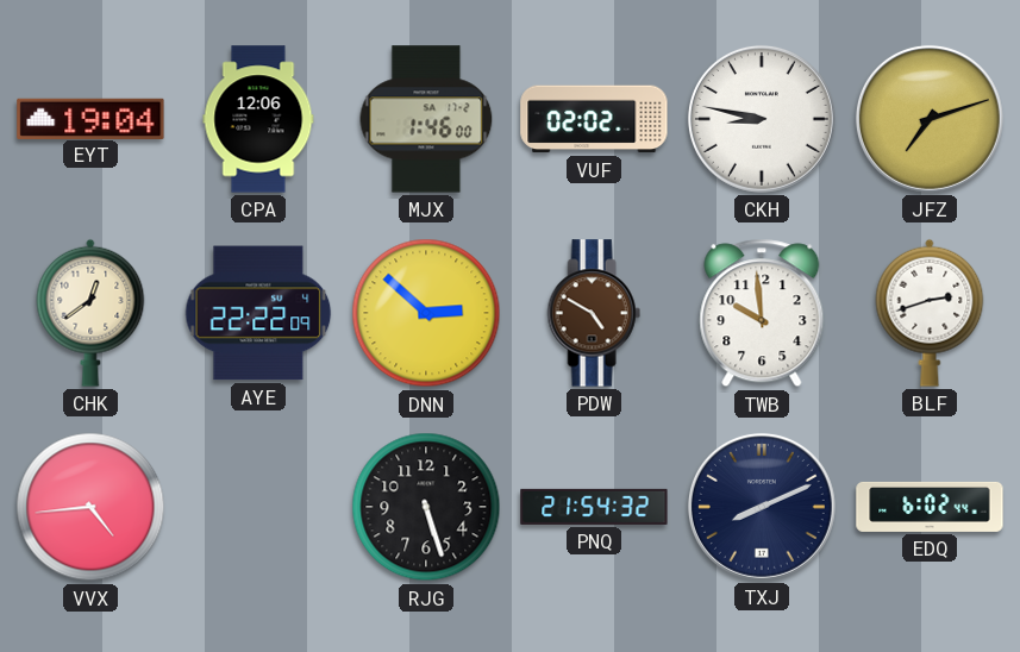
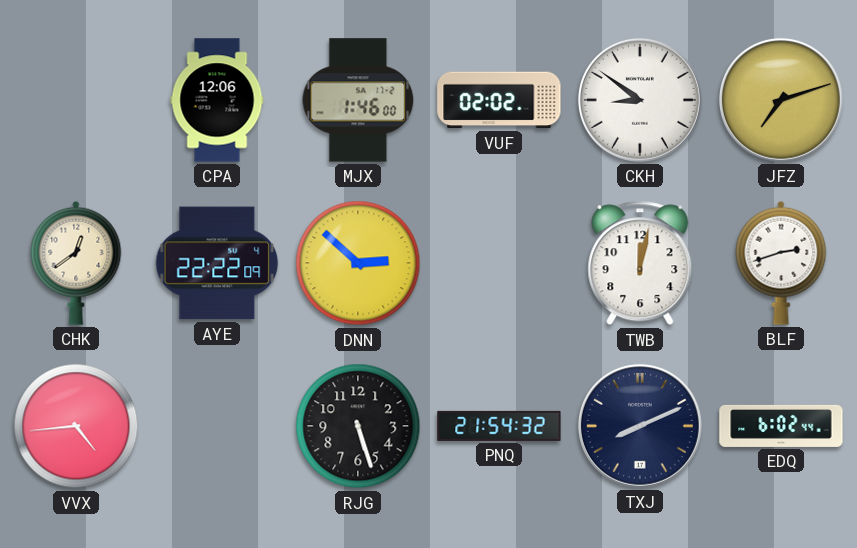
EYT: 19:04 -> none
CKH: 8:47 -> 8:51
PDW: 4:50 -> none
TWB: 9:59 -> 12:02
